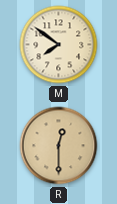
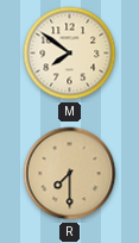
R: 12:30 -> 7:30
